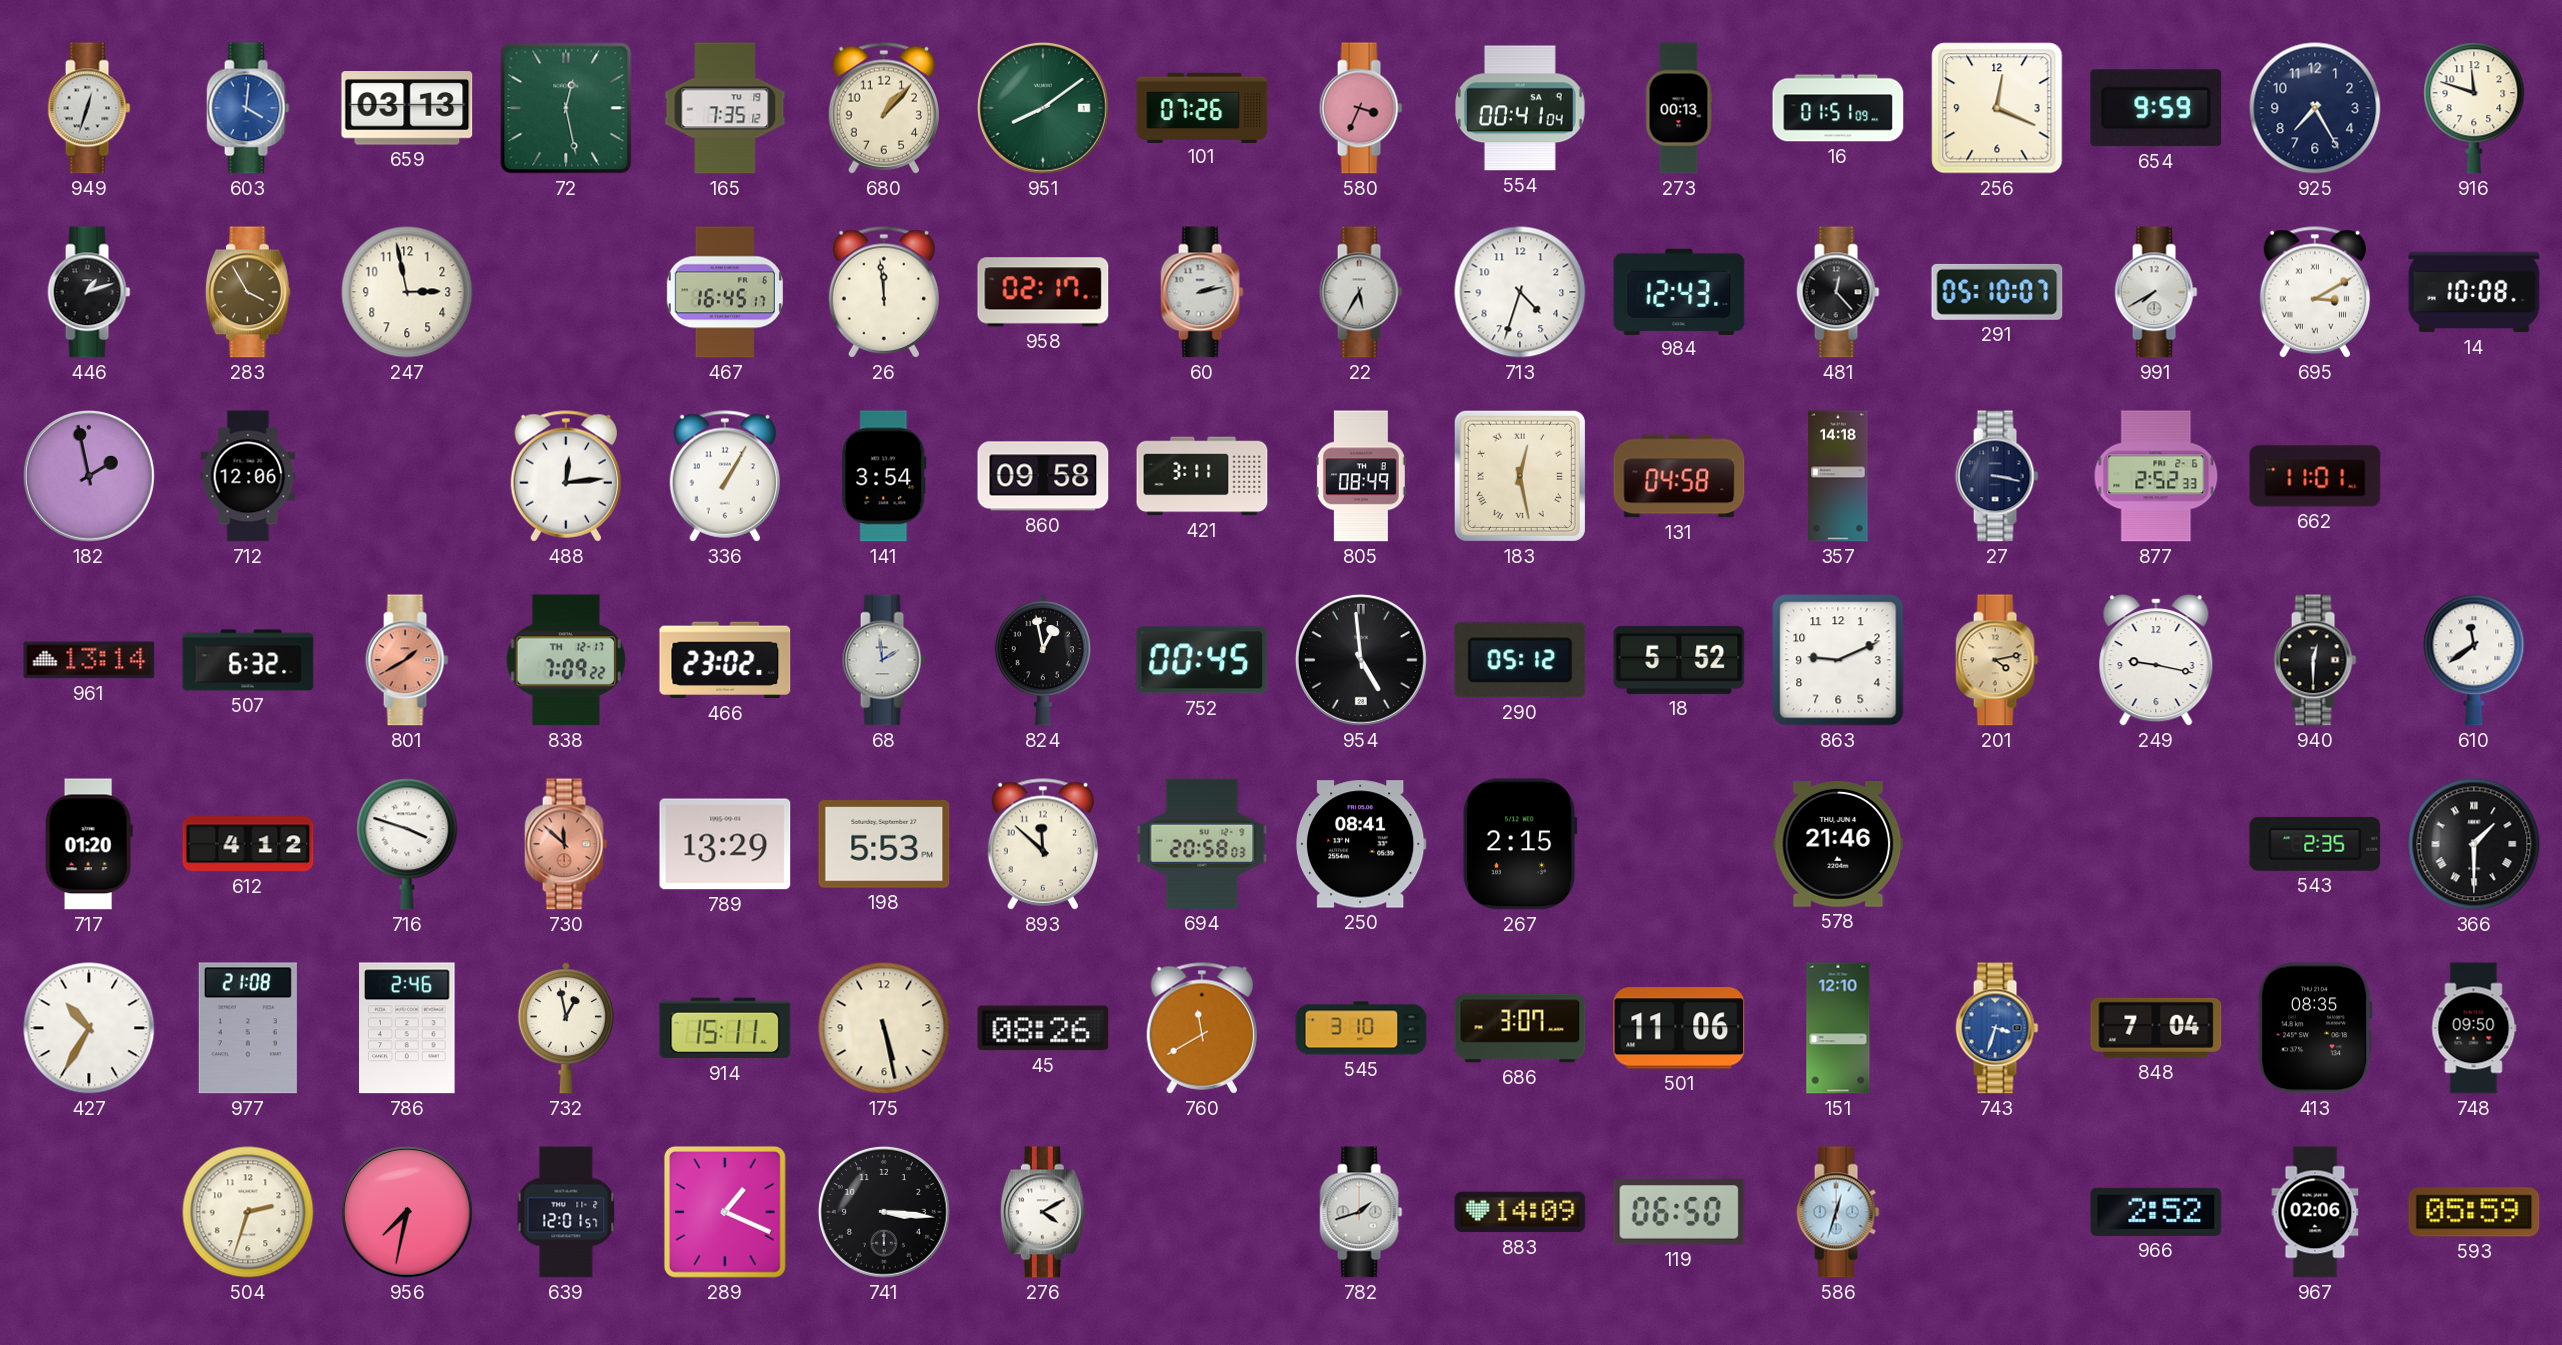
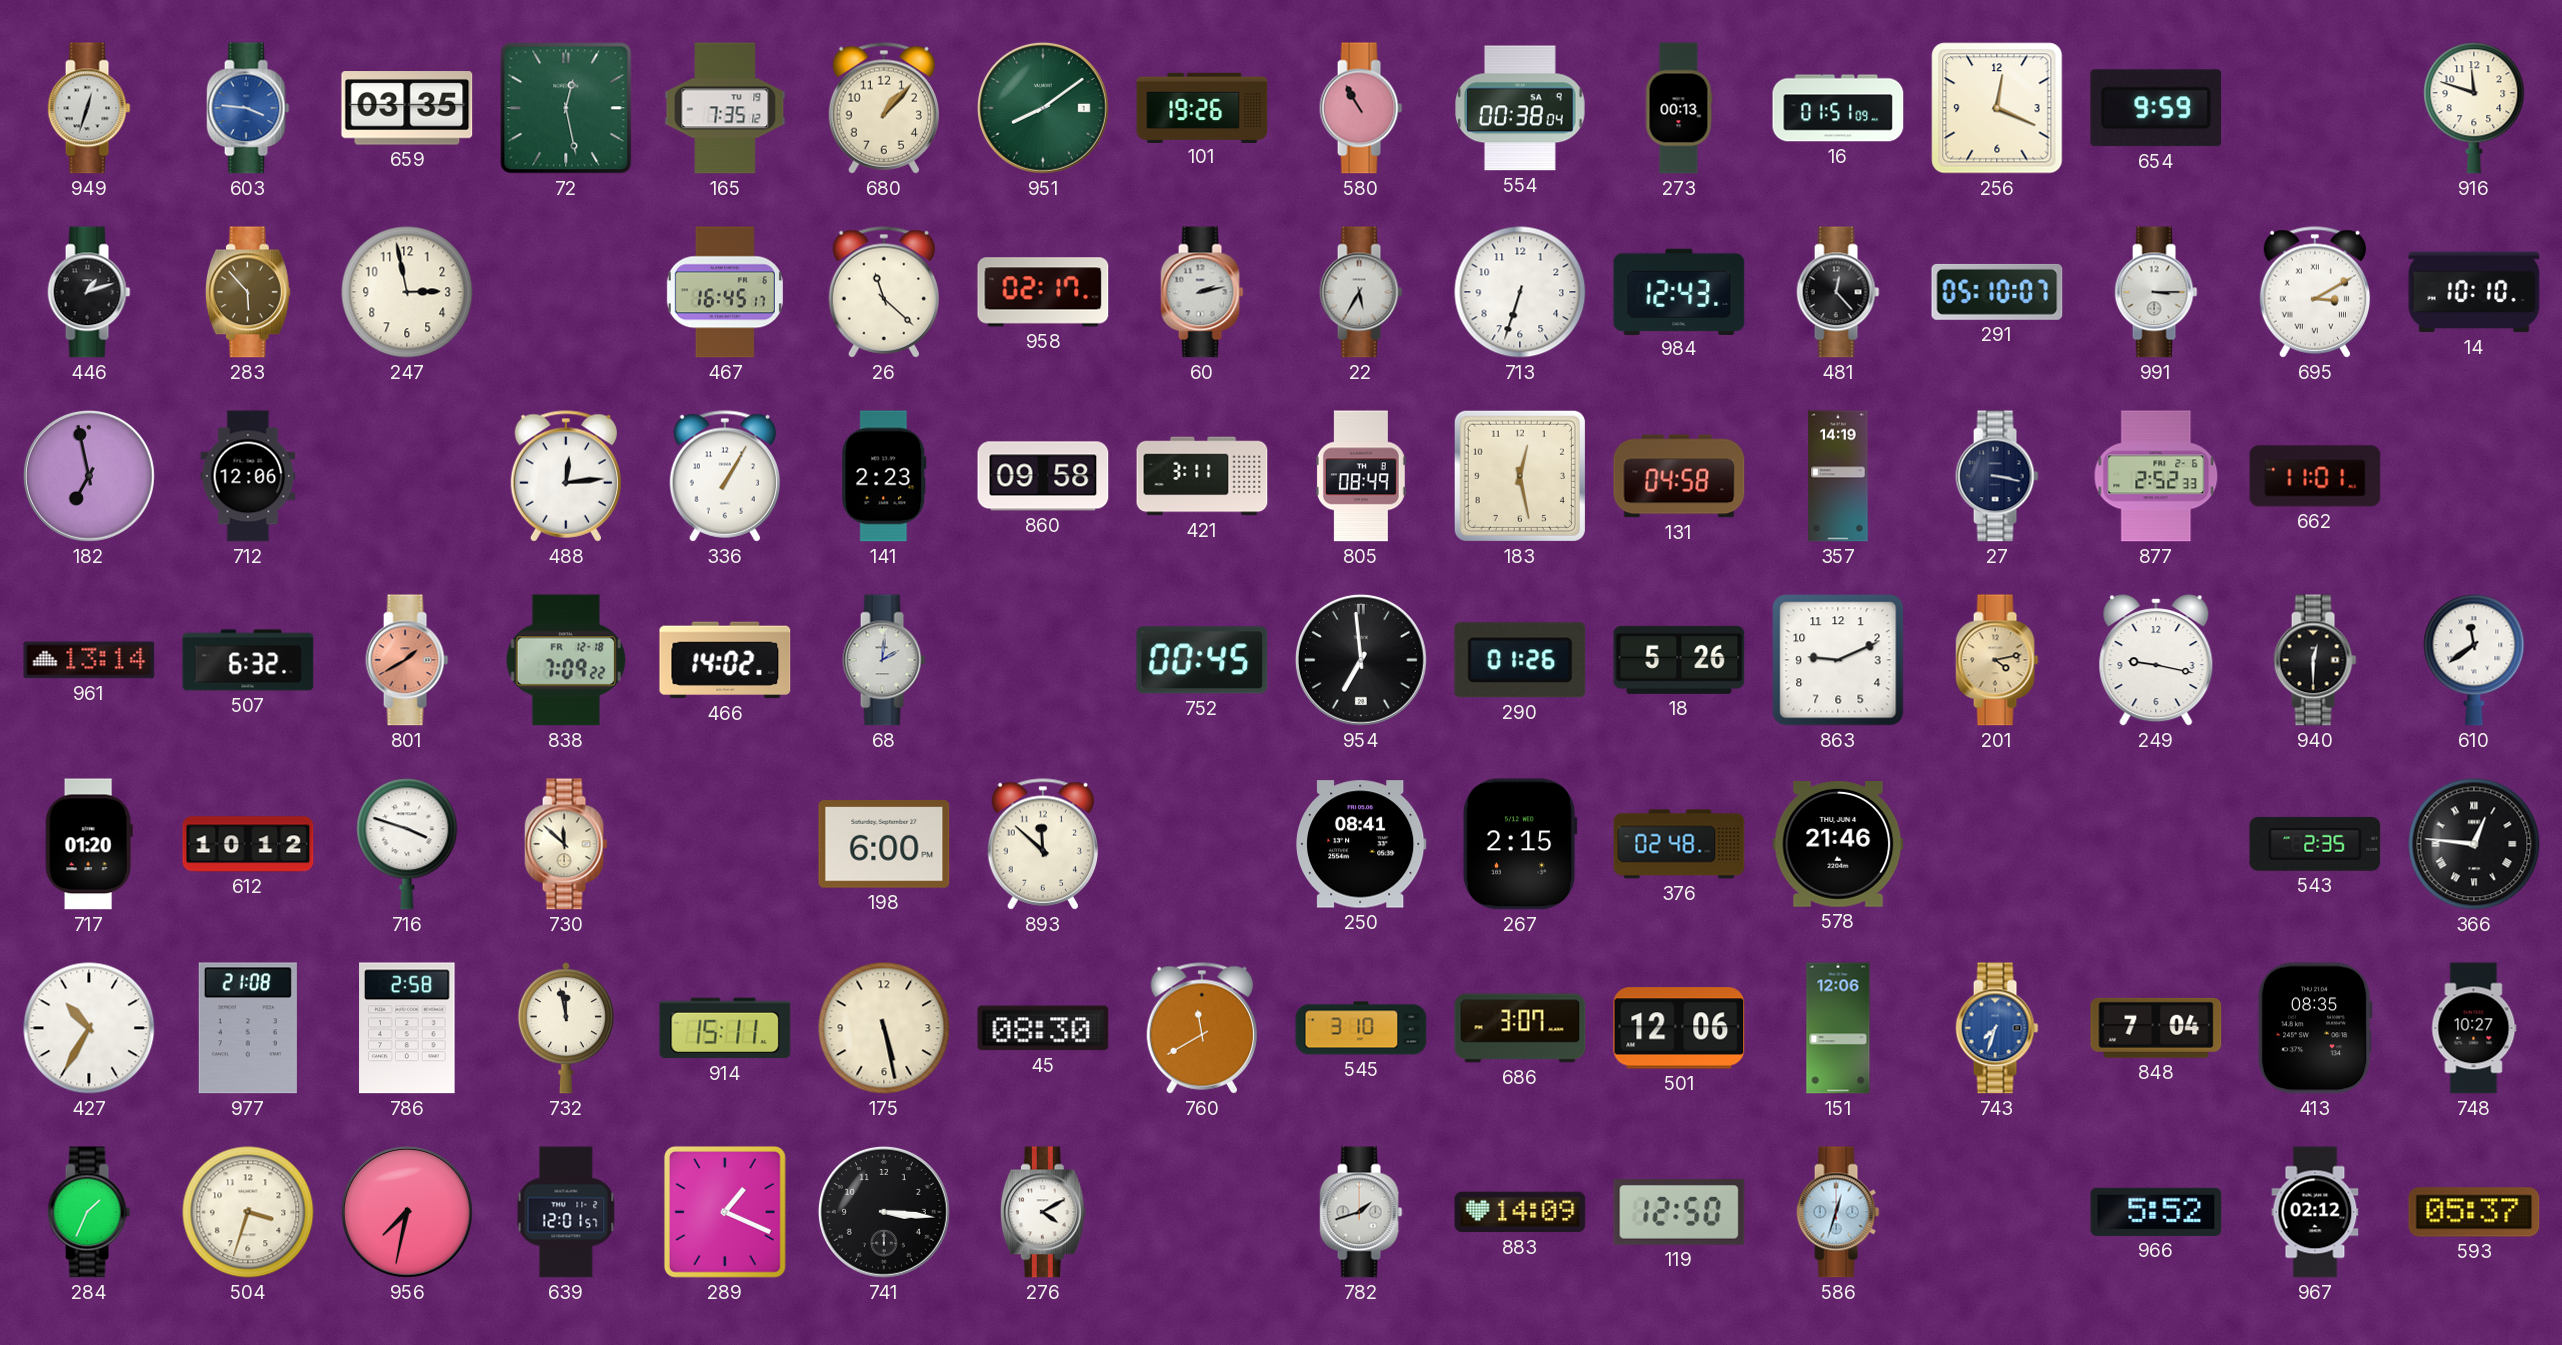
603: 4:01 -> 3:46
659: 03:13 -> 03:35
101: 07:26 -> 19:26
580: 3:34 -> 10:55
554: 00:41 -> 00:38
925: 7:25 -> none
283: 3:55 -> 5:53
26: 11:59 -> 11:22
713: 4:33 -> 6:33
991: 7:40 -> 3:15
14: 10:08 -> 10:10
182: 1:58 -> 6:58
141: 3:54 -> 2:23
183 numerals: Roman -> Arabic
357: 14:18 -> 14:19
838 date: TH 12-17 -> FR 12-18
466: 23:02 -> 14:02
68: 1:59 -> 2:01
824: 12:58 -> none
954: 4:59 -> 6:59
290: 05:12 -> 01:26
18: 5:52 -> 5:26
612: 4:12 -> 10:12
730 dial: salmon -> cream
789: 13:29 -> none
198: 5:53 -> 6:00
694: 20:58 -> none
376: none -> 02:48
366: 1:30 -> 12:46
786: 2:46 -> 2:58
732: 12:58 -> 11:58
45: 08:26 -> 08:30
501: 11:06 -> 12:06
151: 12:10 -> 12:06
743: 3:33 -> 7:33
748: 09:50 -> 10:27
284: none -> 1:34
504: 2:33 -> 3:33
119: 06:50 -> 12:50
966: 2:52 -> 5:52
967: 02:06 -> 02:12
593: 05:59 -> 05:37
